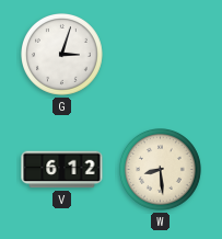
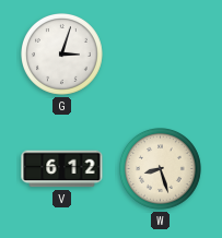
W: 8:29 -> 8:27
